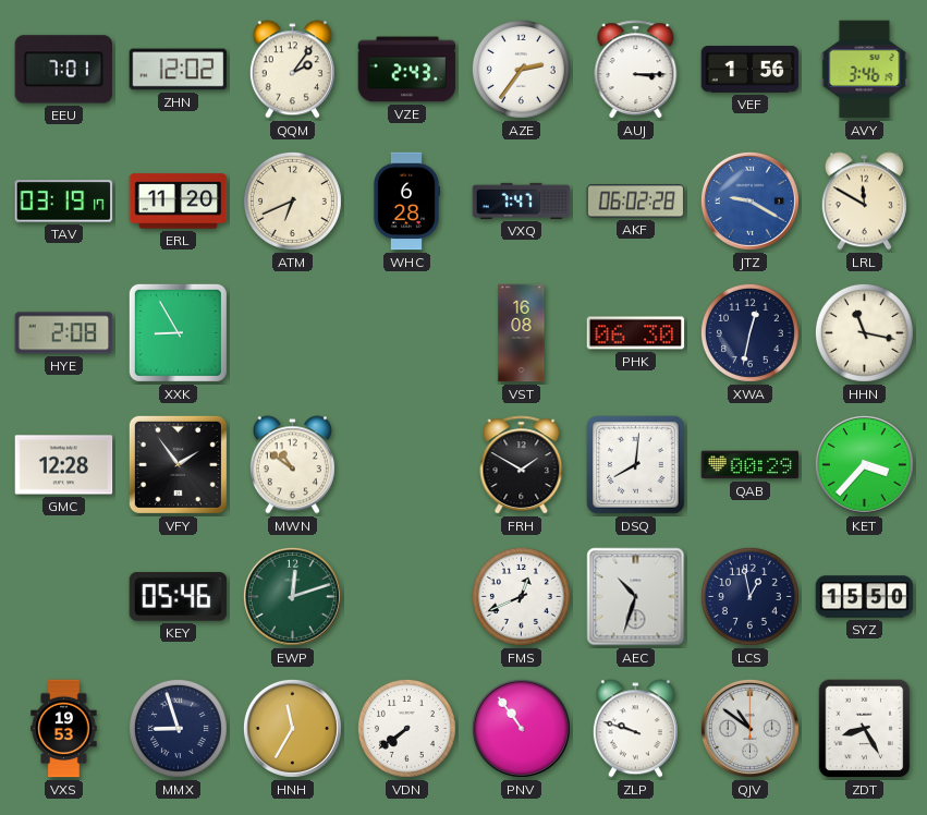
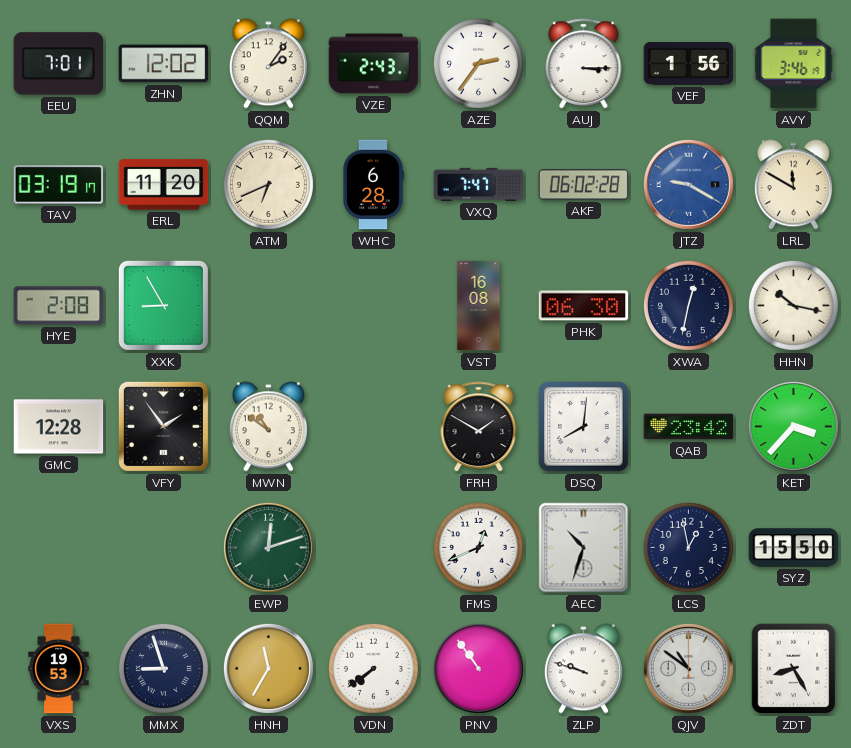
HHN: 11:17 -> 10:17
QAB: 00:29 -> 23:42
KEY: 05:46 -> none
